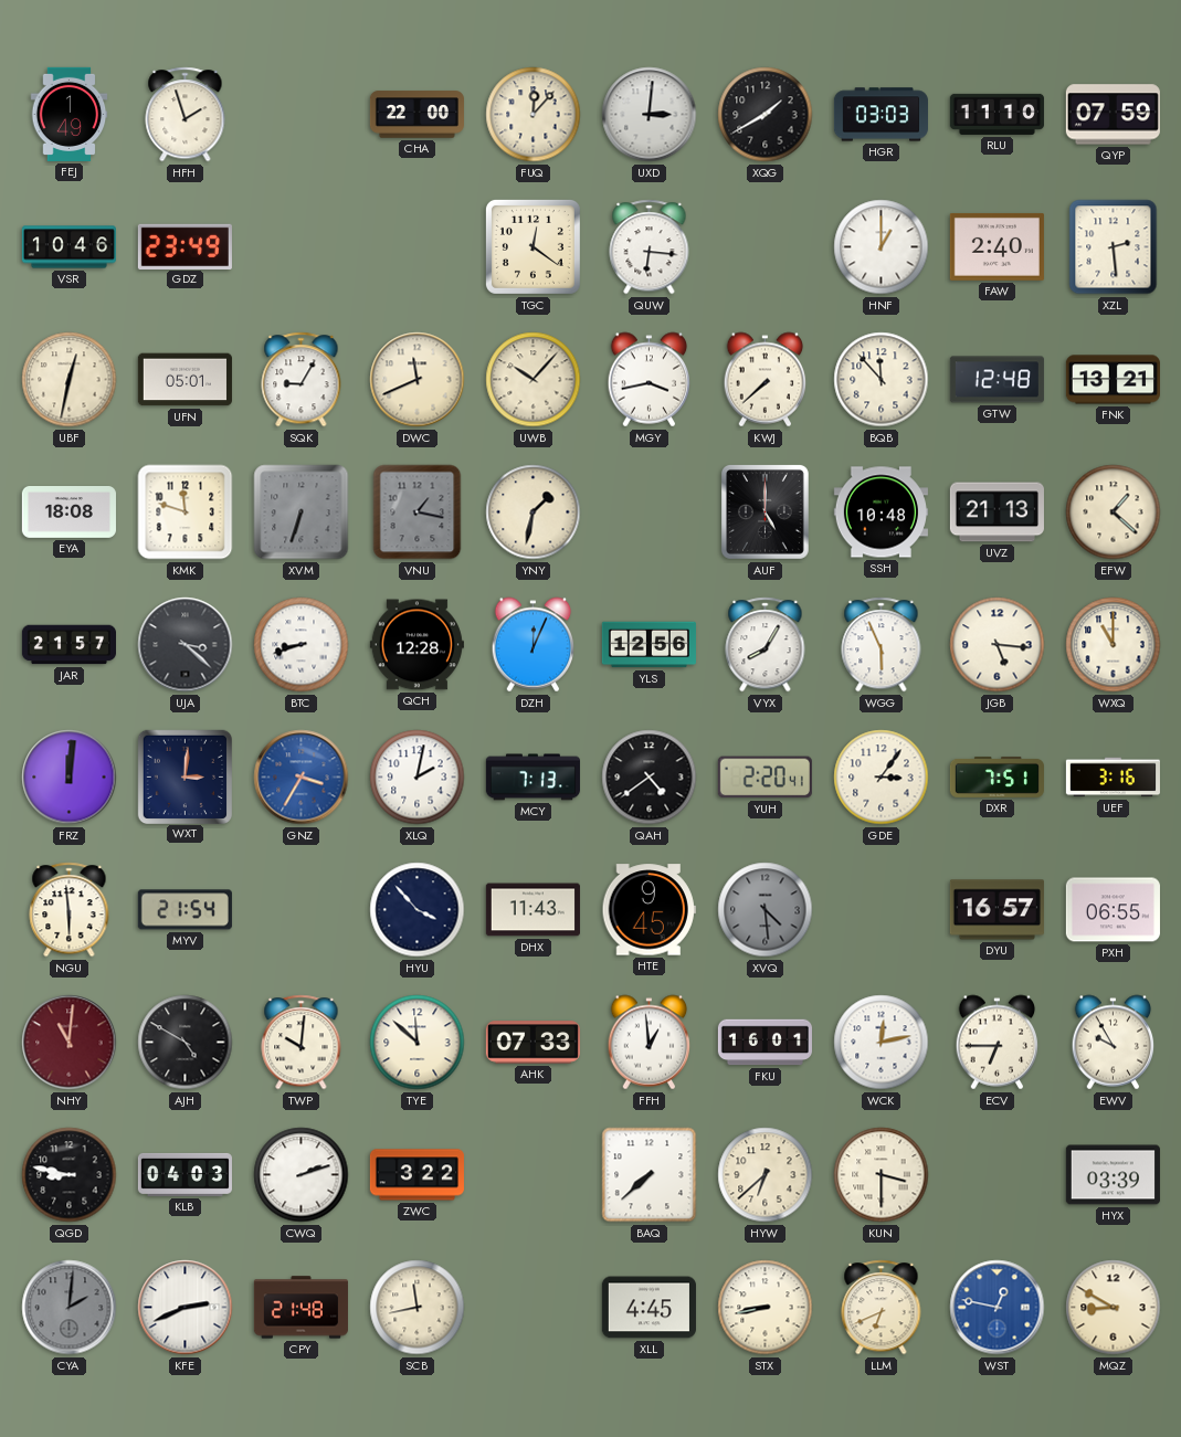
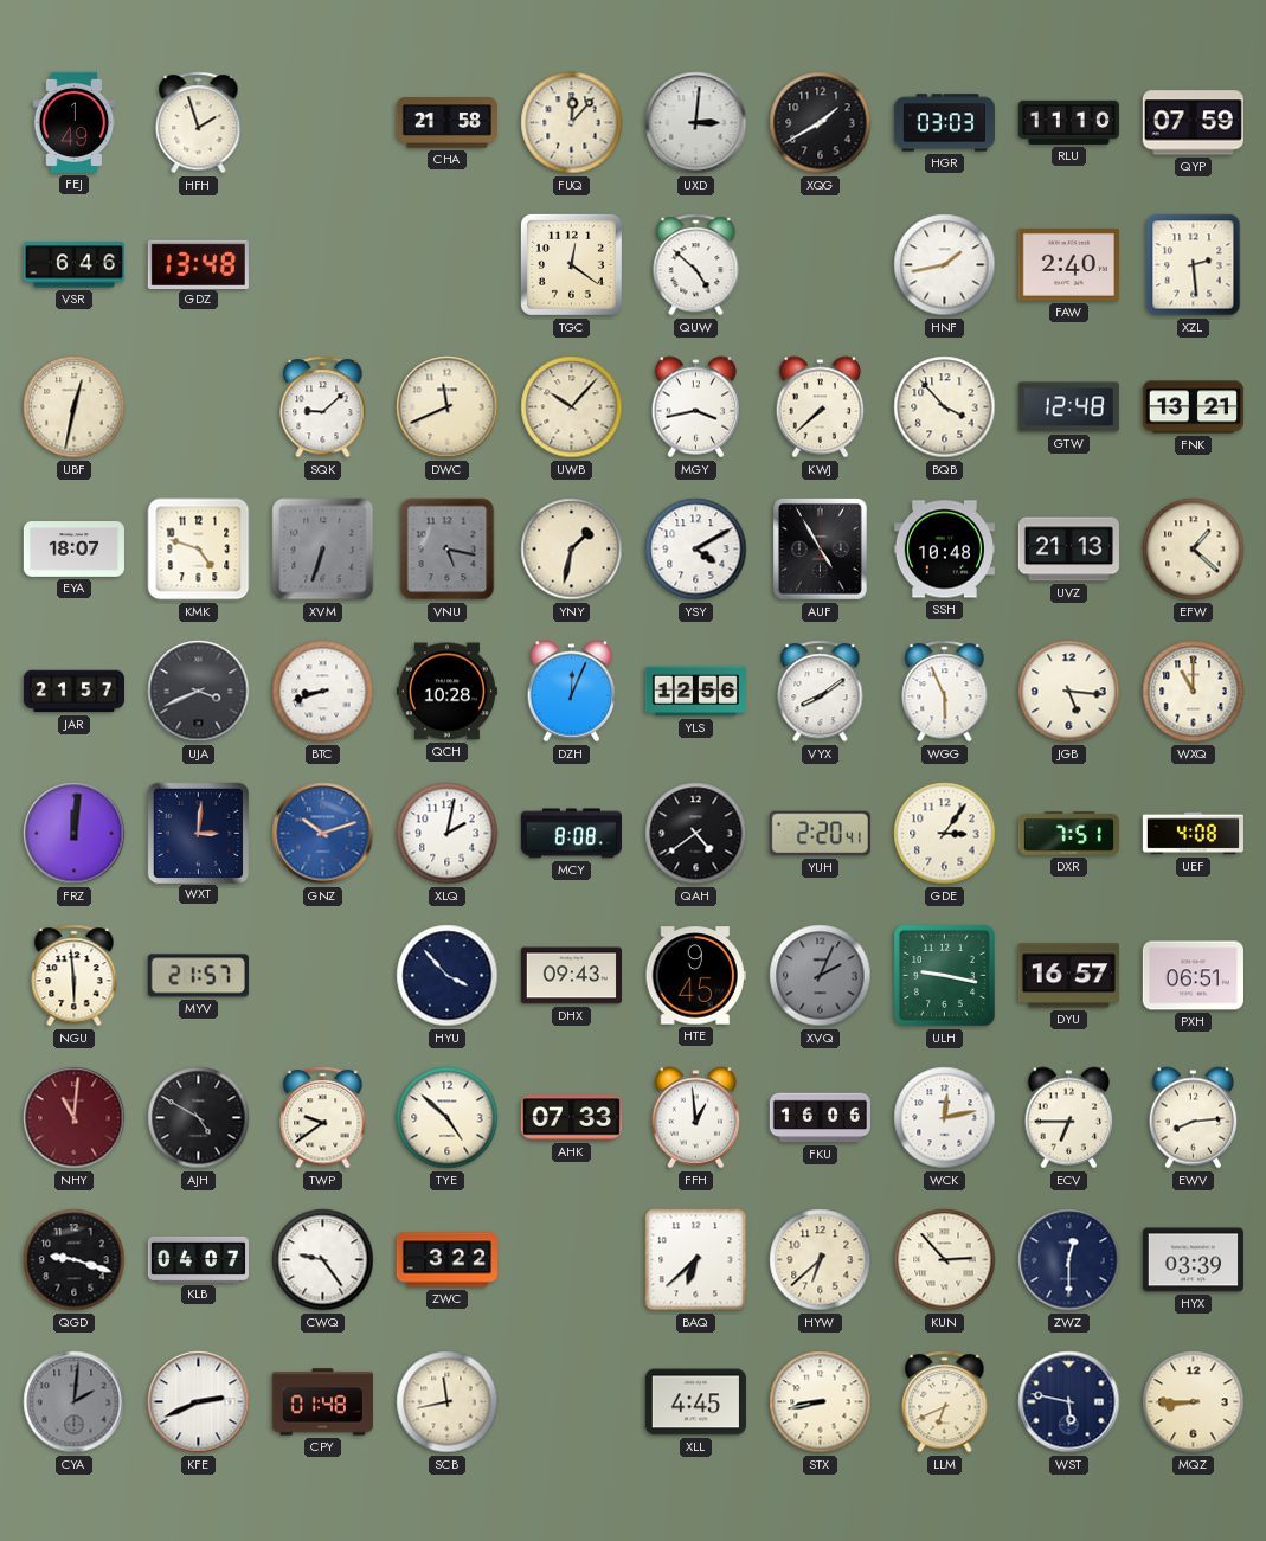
CHA: 22:00 -> 21:58
VSR: 10:46 -> 6:46
GDZ: 23:49 -> 13:48
QUW: 6:16 -> 4:52
HNF: 1:00 -> 1:43
UFN: 05:01 -> none
SQK: 9:05 -> 9:08
BQB: 11:53 -> 3:53
EYA: 18:08 -> 18:07
KMK: 11:48 -> 4:48
VNU: 1:17 -> 5:17
YSY: none -> 4:10
AUF: 5:00 -> 4:55
UJA: 3:22 -> 3:41
QCH: 12:28 -> 10:28
VYX: 8:05 -> 8:09
GNZ: 3:35 -> 10:12
MCY: 7:13 -> 8:08
UEF: 3:16 -> 4:08
MYV: 21:54 -> 21:57
DHX: 11:43 -> 09:43
XVQ: 4:29 -> 2:04
ULH: none -> 9:17
PXH: 06:55 -> 06:51
TWP: 10:01 -> 9:39
TYE: 11:52 -> 4:52
FKU: 16:01 -> 16:06
EWV: 9:55 -> 8:14
QGD: 8:47 -> 9:18
KLB: 04:03 -> 04:07
CWQ: 2:12 -> 9:24
BAQ: 7:38 -> 6:38
KUN: 3:30 -> 2:53
ZWZ: none -> 12:30
CPY: 21:48 -> 01:48
WST: 12:47 -> 5:47
WST dial: blue -> navy
MQZ: 8:50 -> 8:45
